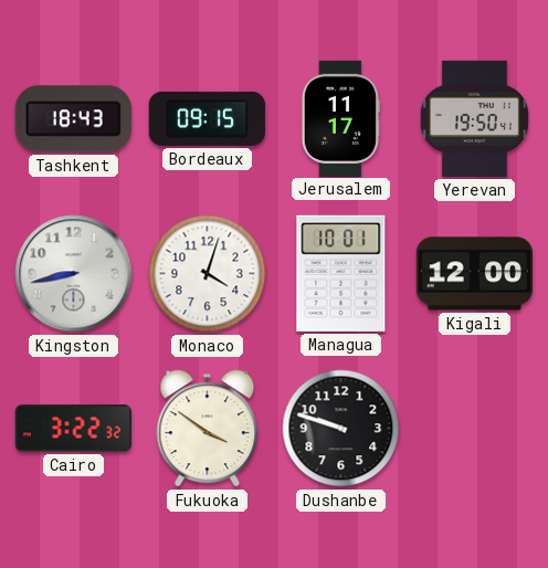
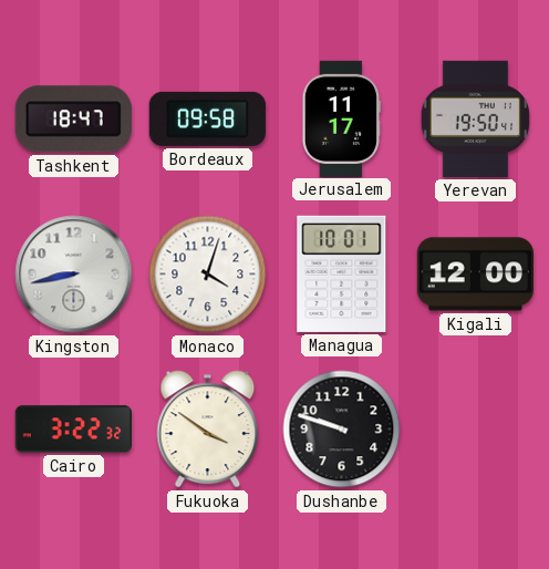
Tashkent: 18:43 -> 18:47
Bordeaux: 09:15 -> 09:58
